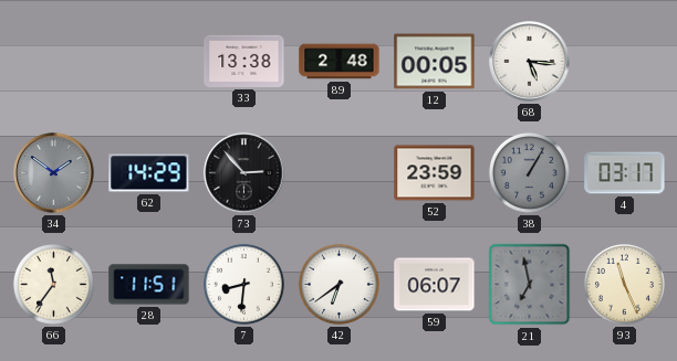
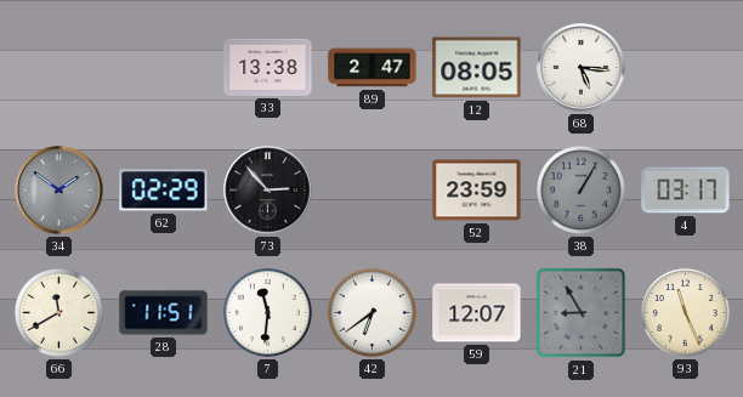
89: 2:48 -> 2:47
12: 00:05 -> 08:05
62: 14:29 -> 02:29
66: 11:36 -> 11:40
7: 8:31 -> 11:31
59: 06:07 -> 12:07
21: 6:58 -> 8:55
